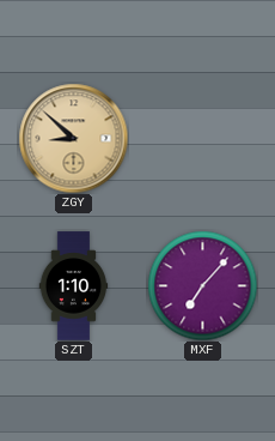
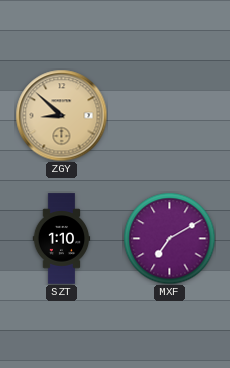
MXF: 7:07 -> 7:10
